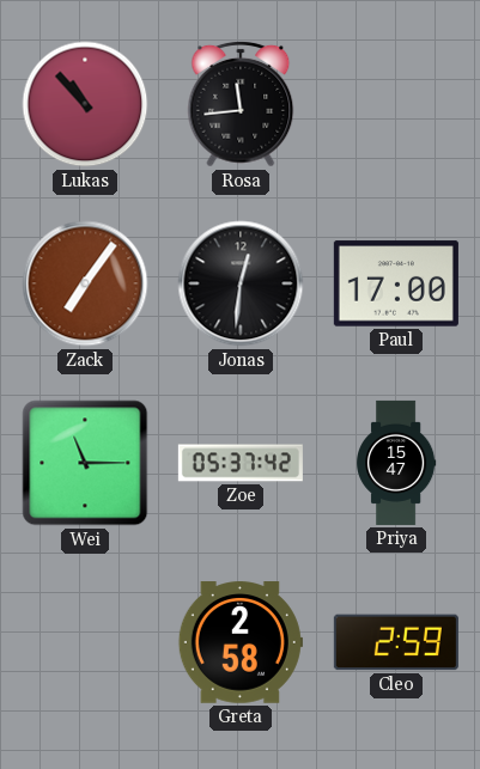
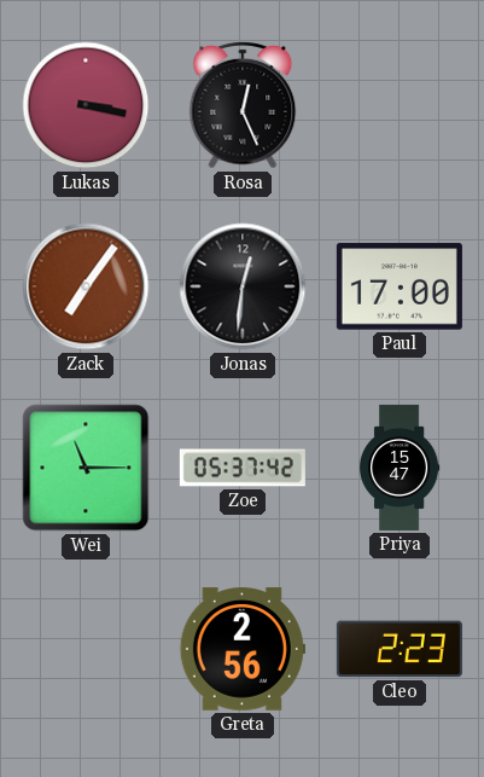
Lukas: 10:53 -> 3:17
Rosa: 11:44 -> 12:26
Greta: 2:58 -> 2:56
Cleo: 2:59 -> 2:23
